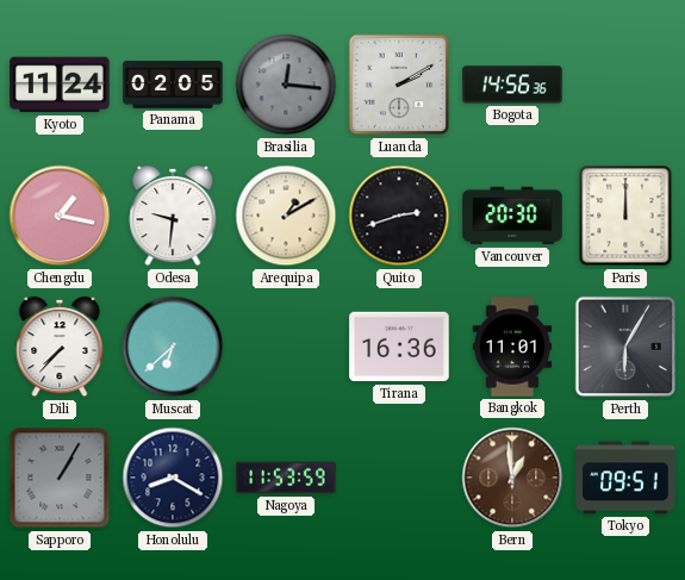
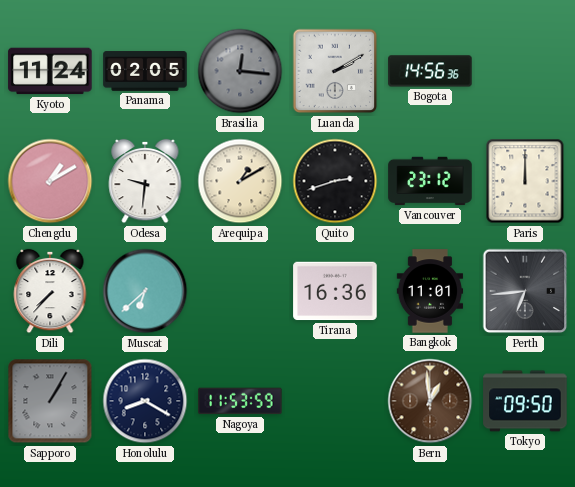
Chengdu: 1:17 -> 1:10
Vancouver: 20:30 -> 23:12
Perth: 6:05 -> 6:44
Tokyo: 09:51 -> 09:50
